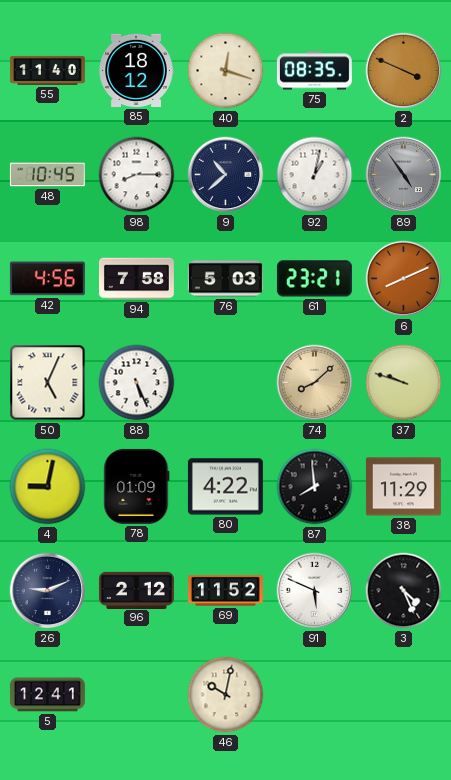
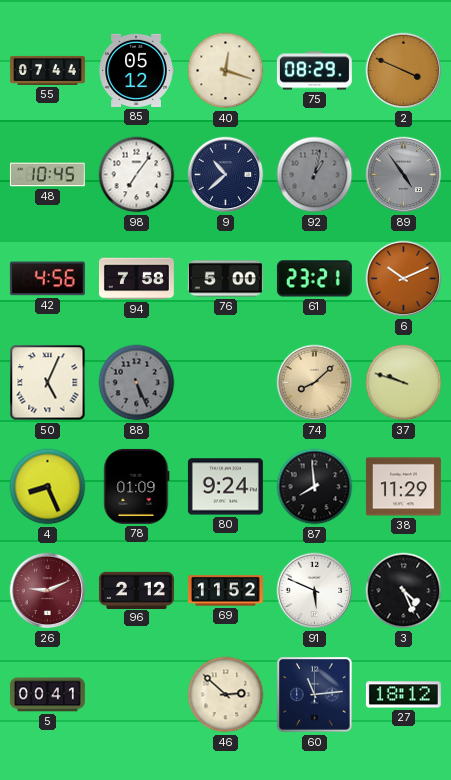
55: 11:40 -> 07:44
85: 18:12 -> 05:12
75: 08:35 -> 08:29
98: 8:15 -> 7:06
92 dial: white -> grey
76: 5:03 -> 5:00
6: 8:11 -> 10:11
88 dial: white -> grey
4: 9:02 -> 8:26
80: 4:22 -> 9:24
26 dial: navy -> burgundy
5: 12:41 -> 00:41
46: 10:02 -> 2:52
60: none -> 11:14
27: none -> 18:12
